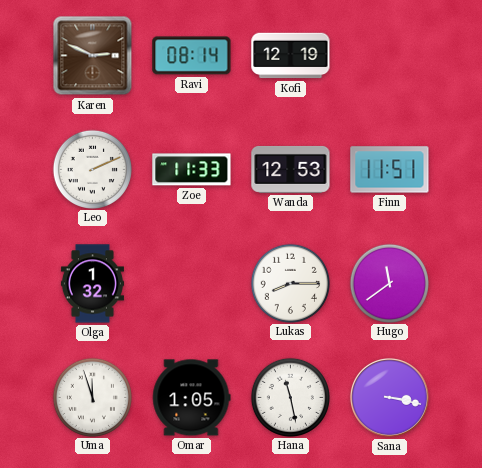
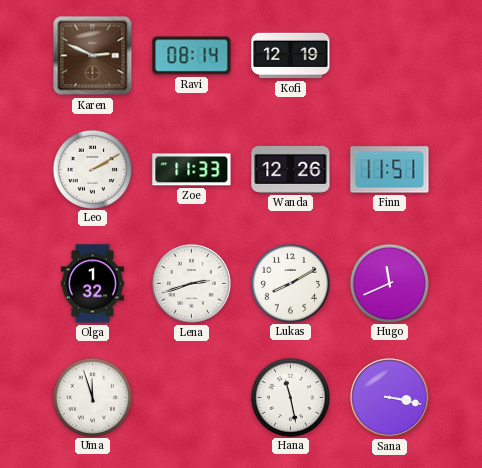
Leo: 2:11 -> 2:10
Wanda: 12:53 -> 12:26
Lena: none -> 2:42
Lukas: 8:15 -> 8:10
Hugo: 11:39 -> 11:41
Omar: 1:05 -> none
